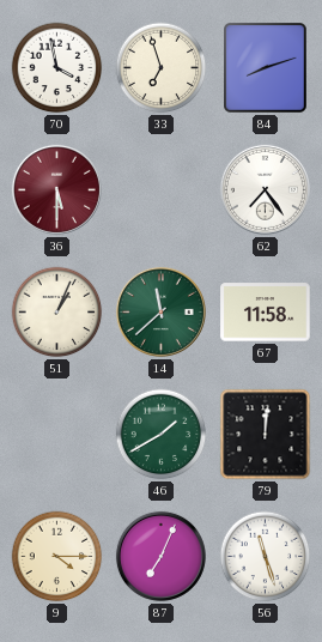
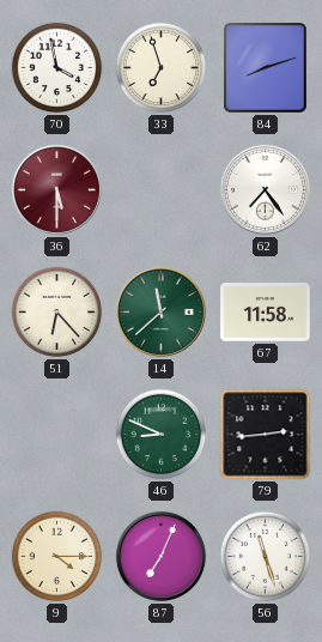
51: 1:04 -> 6:23
46: 1:40 -> 8:49
79: 12:01 -> 2:44
